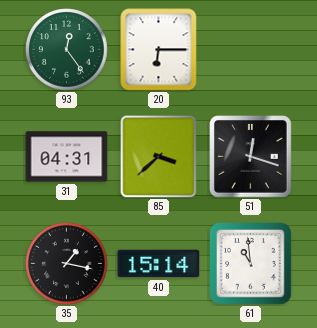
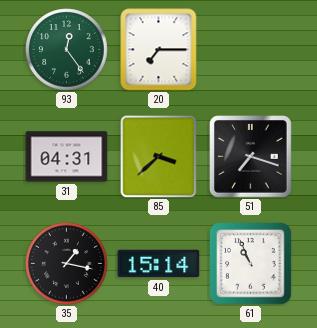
20: 6:15 -> 7:15
51: 12:18 -> 7:18
61: 10:59 -> 10:56
